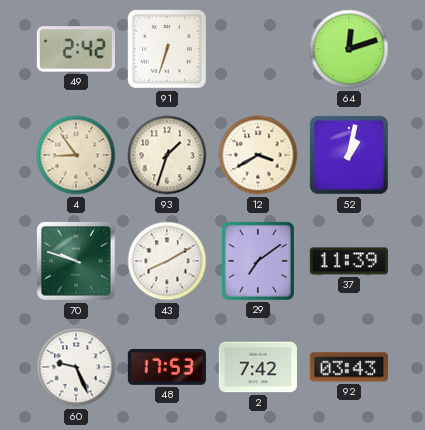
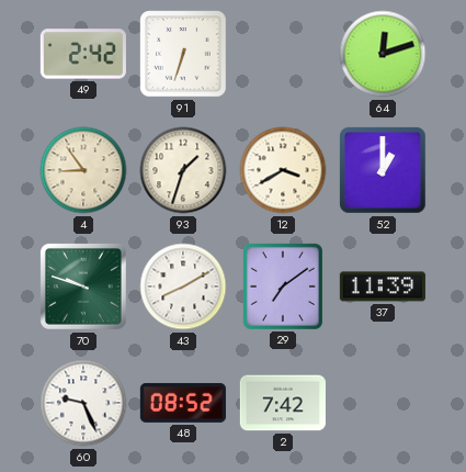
52: 1:02 -> 1:00
48: 17:53 -> 08:52
92: 03:43 -> none
